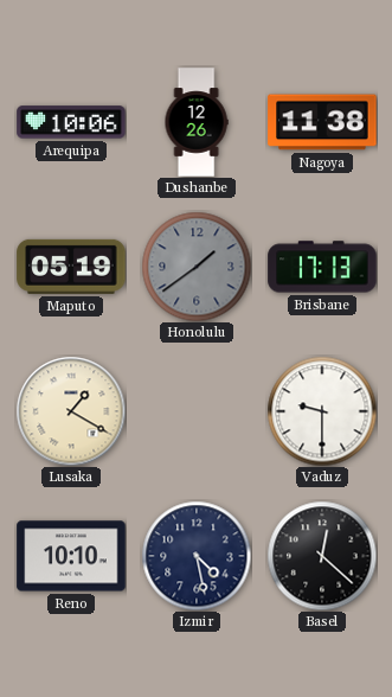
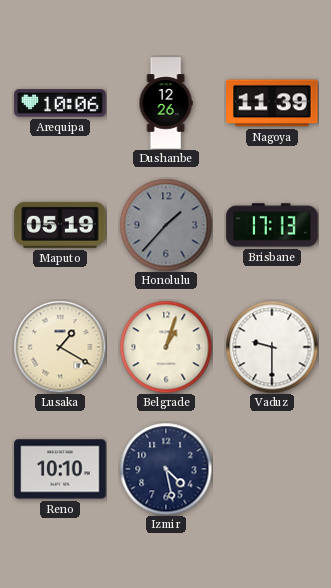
Nagoya: 11:38 -> 11:39
Honolulu: 1:39 -> 1:37
Belgrade: none -> 1:03
Basel: 12:22 -> none
